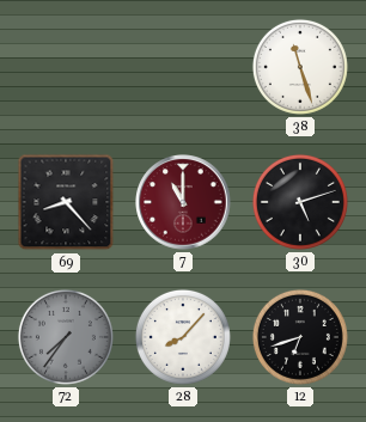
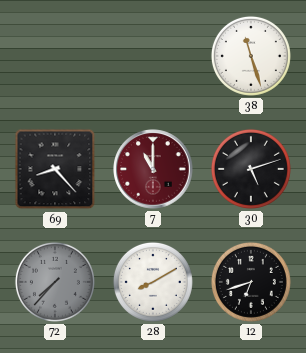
72: 7:36 -> 7:37
28: 8:07 -> 8:10
